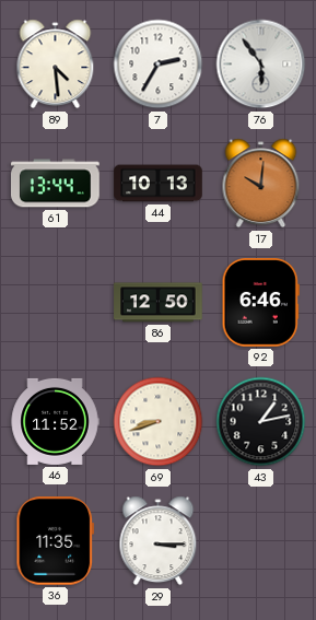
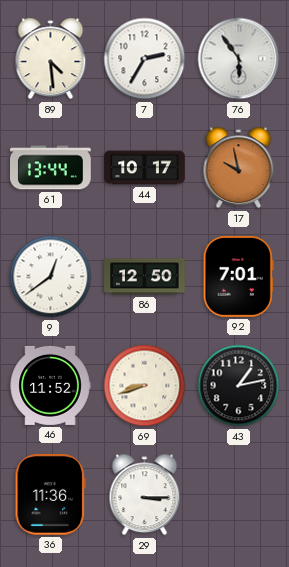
44: 10:13 -> 10:17
17: 10:01 -> 9:58
9: none -> 12:39
92: 6:46 -> 7:01
36: 11:35 -> 11:36
